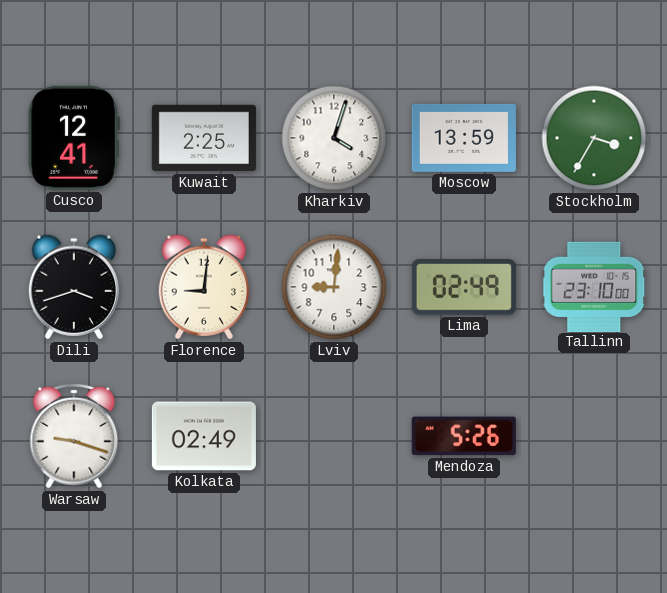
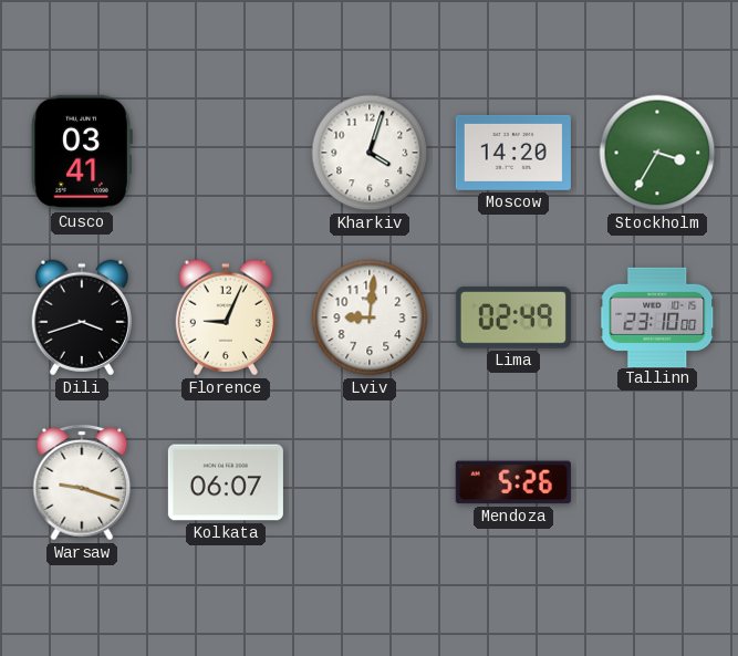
Cusco: 12:41 -> 03:41
Kuwait: 2:25 -> none
Moscow: 13:59 -> 14:20
Florence: 9:01 -> 9:04
Kolkata: 02:49 -> 06:07
